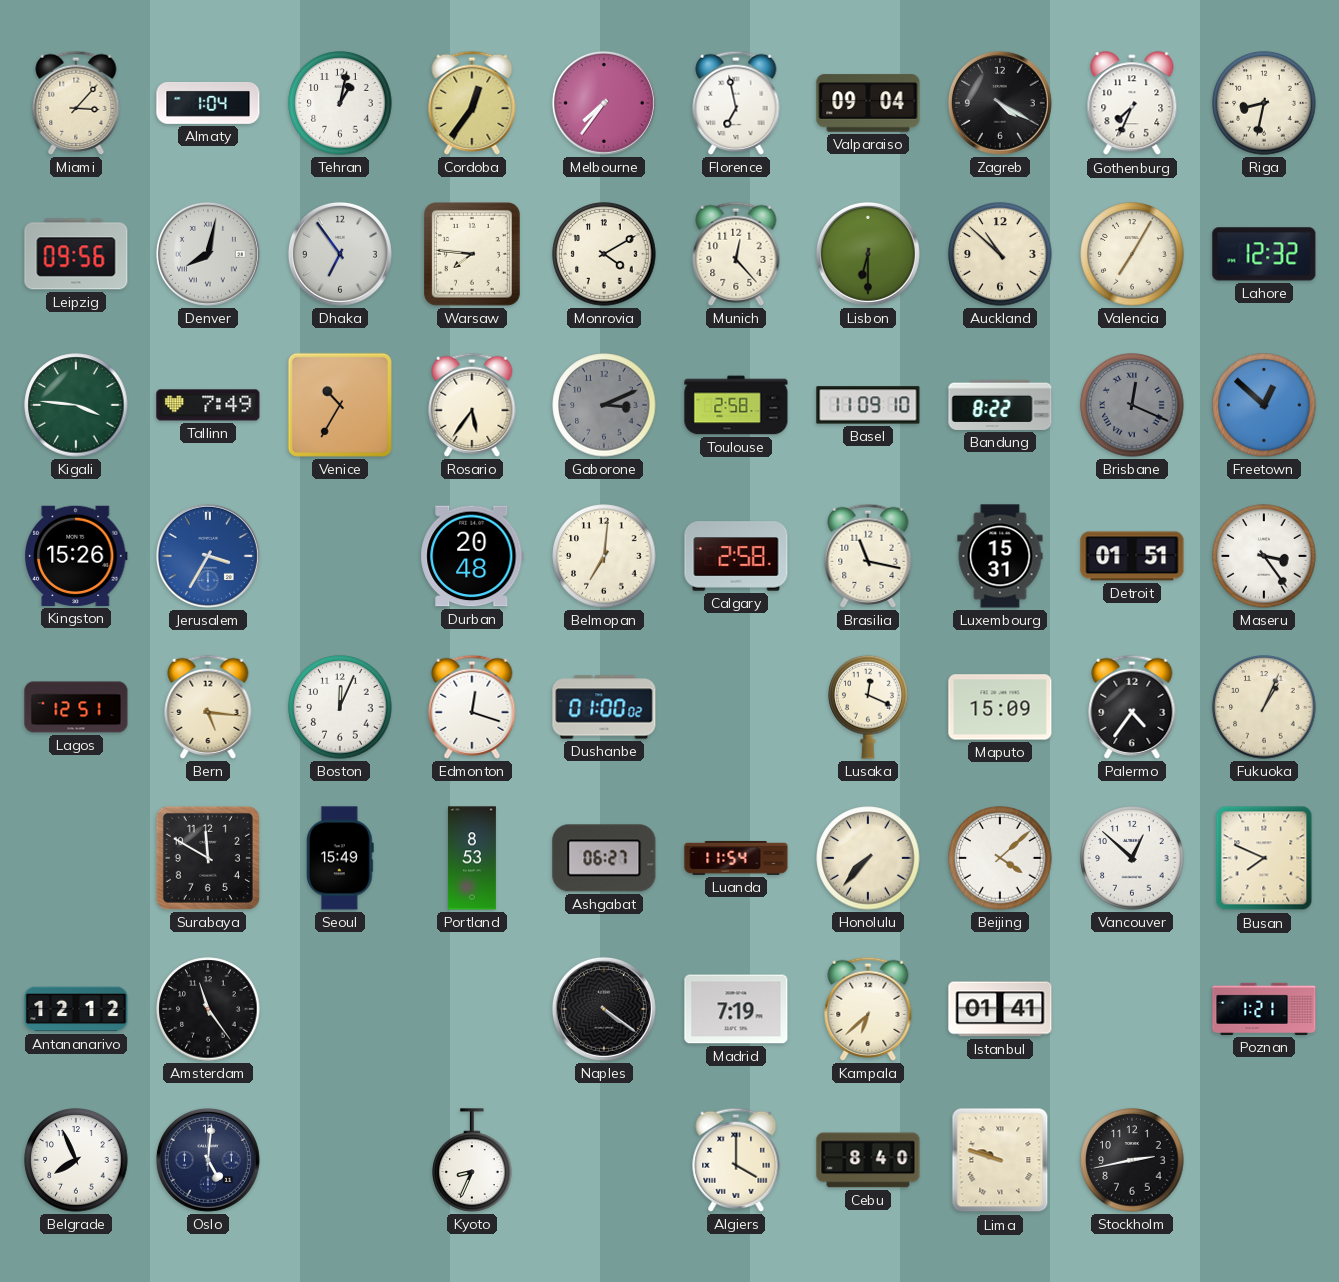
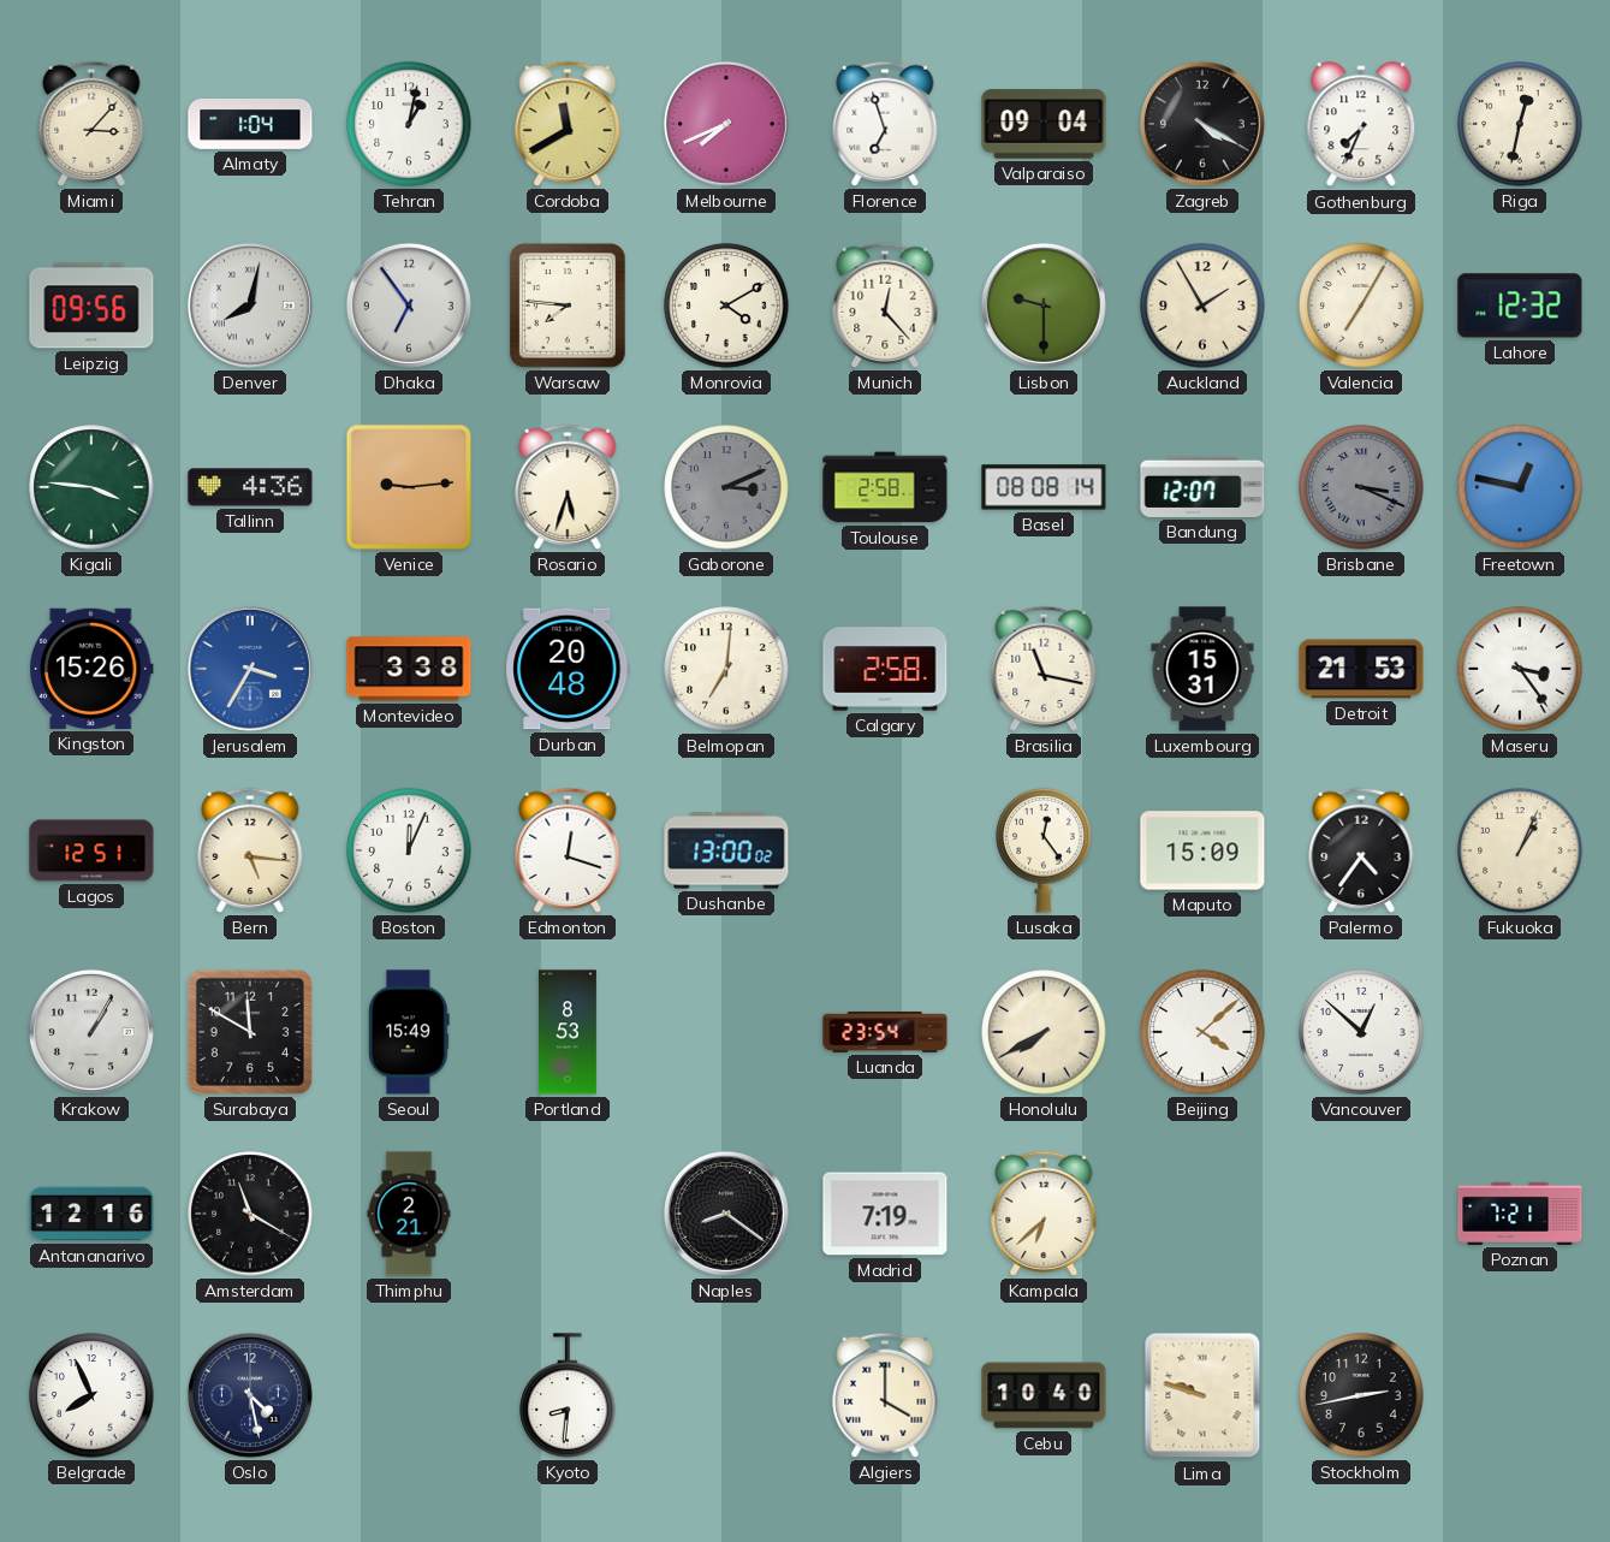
Cordoba: 12:36 -> 11:40
Melbourne: 7:36 -> 7:41
Florence: 6:58 -> 6:57
Riga: 8:32 -> 12:32
Lisbon: 6:30 -> 9:30
Auckland: 10:52 -> 1:55
Tallinn: 7:49 -> 4:36
Venice: 10:35 -> 9:14
Rosario: 5:36 -> 5:33
Basel: 11:09 -> 08:08
Bandung: 8:22 -> 12:07
Brisbane: 12:19 -> 3:19
Freetown: 12:52 -> 12:47
Montevideo: none -> 3:38
Detroit: 01:51 -> 21:53
Dushanbe: 01:00 -> 13:00
Lusaka: 12:19 -> 12:24
Krakow: none -> 1:05
Ashgabat: 06:27 -> none
Luanda: 11:54 -> 23:54
Honolulu: 7:37 -> 7:40
Busan: 7:49 -> none
Antananarivo: 12:12 -> 12:16
Amsterdam: 11:24 -> 11:20
Thimphu: none -> 2:21
Naples: 4:21 -> 8:21
Istanbul: 01:41 -> none
Poznan: 1:21 -> 7:21
Oslo: 5:01 -> 4:28
Kyoto: 8:34 -> 8:31
Cebu: 8:40 -> 10:40
